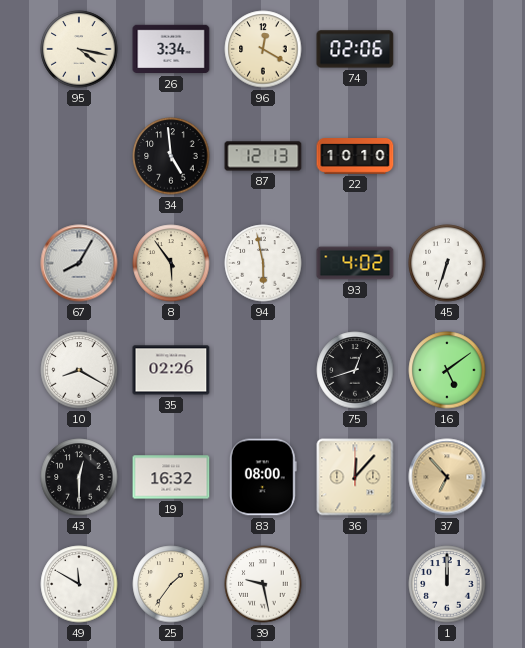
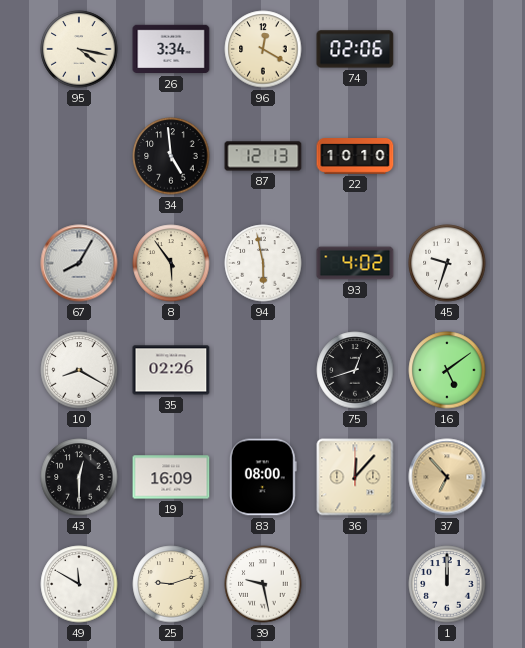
45: 6:33 -> 9:33
19: 16:32 -> 16:09
25: 1:36 -> 9:12
